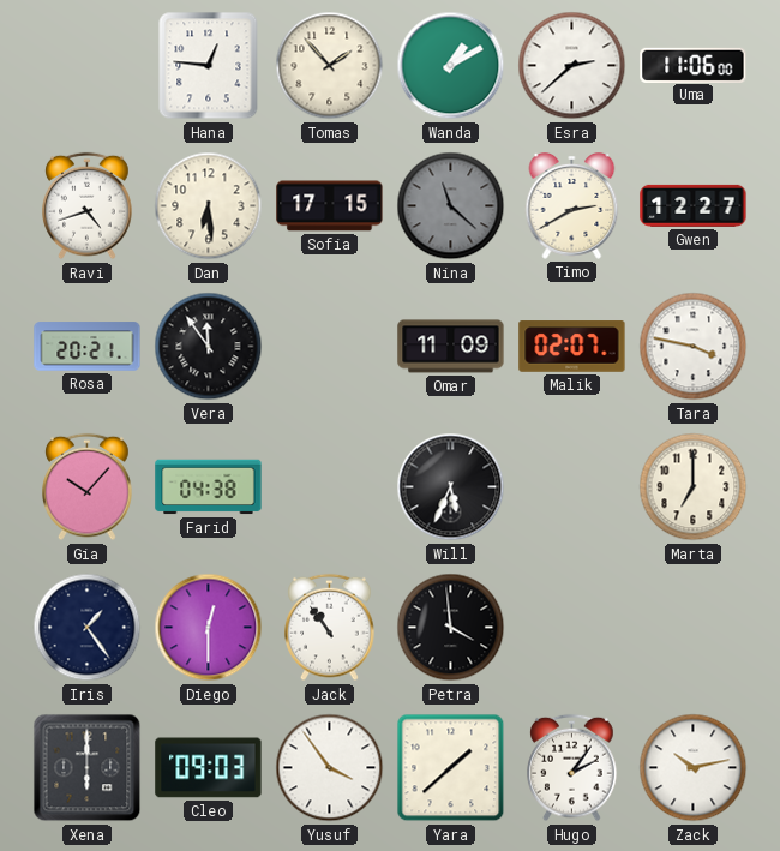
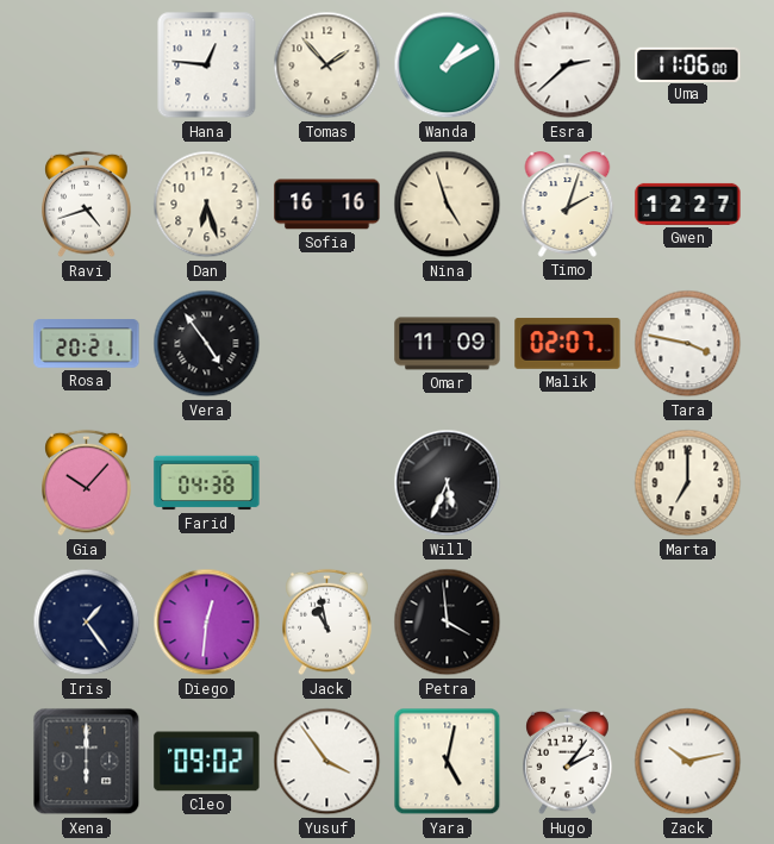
Dan: 6:29 -> 6:27
Sofia: 17:15 -> 16:16
Nina: 11:22 -> 4:57
Nina dial: grey -> cream
Timo: 2:40 -> 2:03
Vera: 11:54 -> 4:54
Diego: 12:30 -> 12:31
Jack: 10:54 -> 10:58
Cleo: 09:03 -> 09:02
Yara: 1:38 -> 5:02
